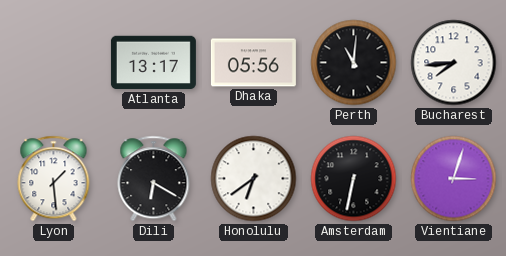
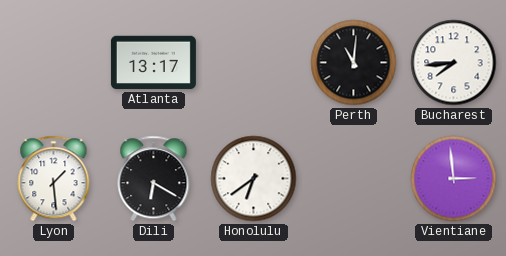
Dhaka: 05:56 -> none
Amsterdam: 6:32 -> none
Vientiane: 3:03 -> 2:59
